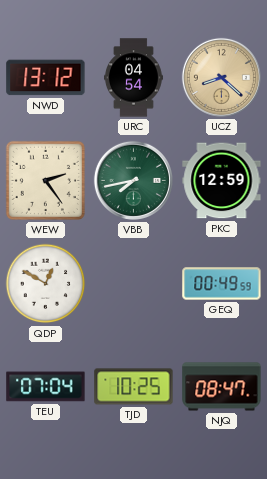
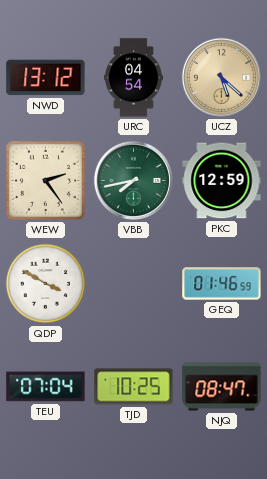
UCZ: 8:22 -> 5:22
QDP: 12:50 -> 3:50
GEQ: 00:49 -> 01:46
